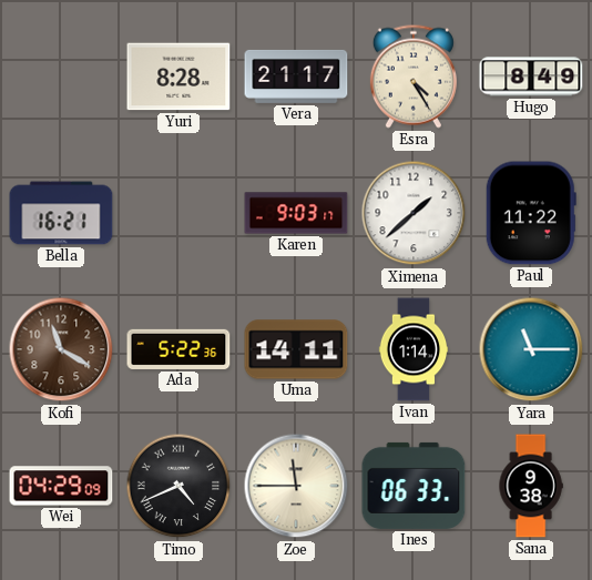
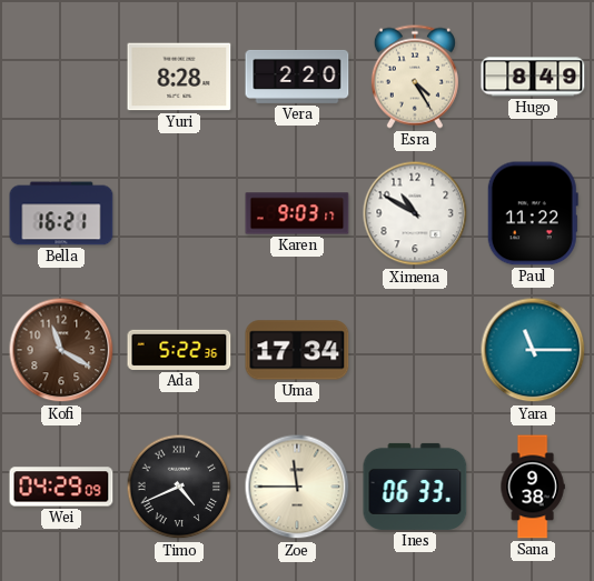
Vera: 21:17 -> 2:20
Ximena: 1:38 -> 10:50
Uma: 14:11 -> 17:34
Ivan: 1:14 -> none
